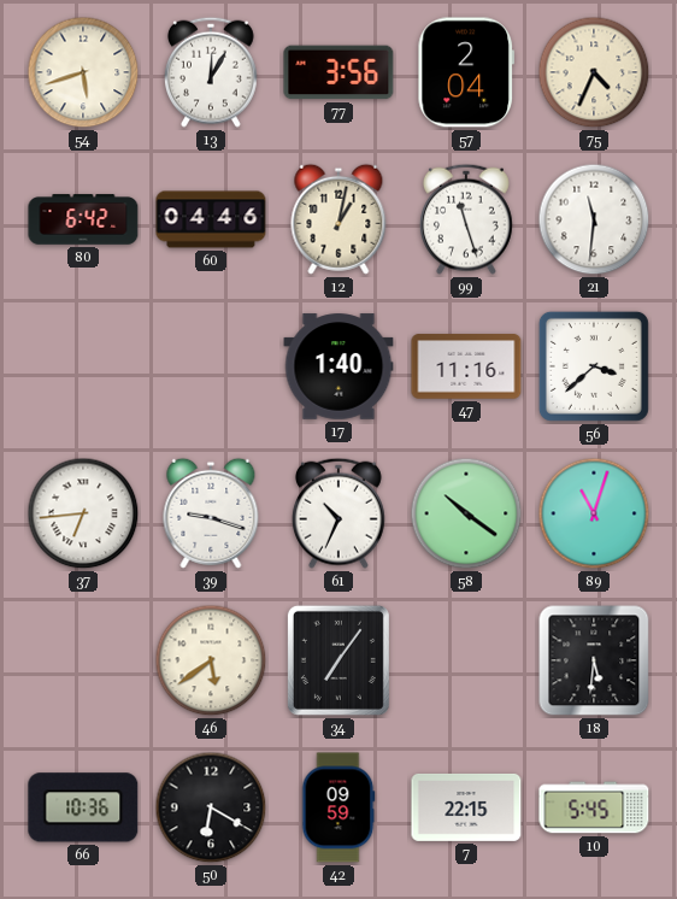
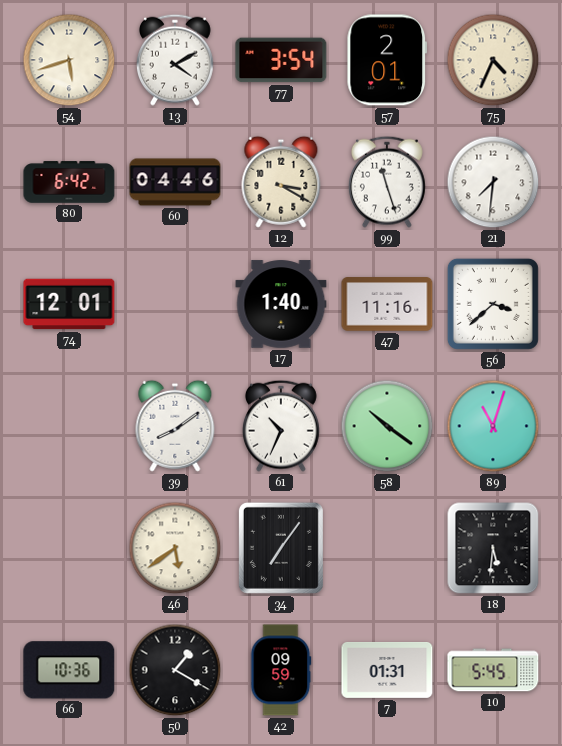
13: 12:05 -> 4:10
77: 3:56 -> 3:54
57: 2:04 -> 2:01
12: 1:02 -> 3:20
21: 11:31 -> 7:31
74: none -> 12:01
37: 6:44 -> none
39: 9:18 -> 8:09
50: 6:20 -> 1:20
7: 22:15 -> 01:31
